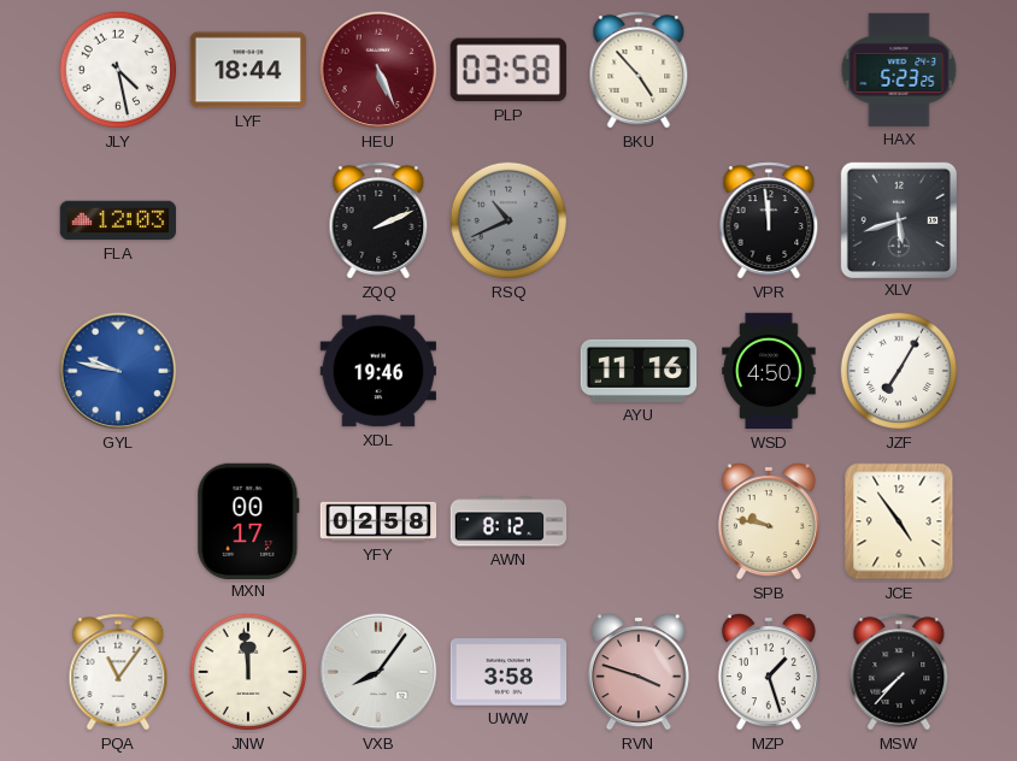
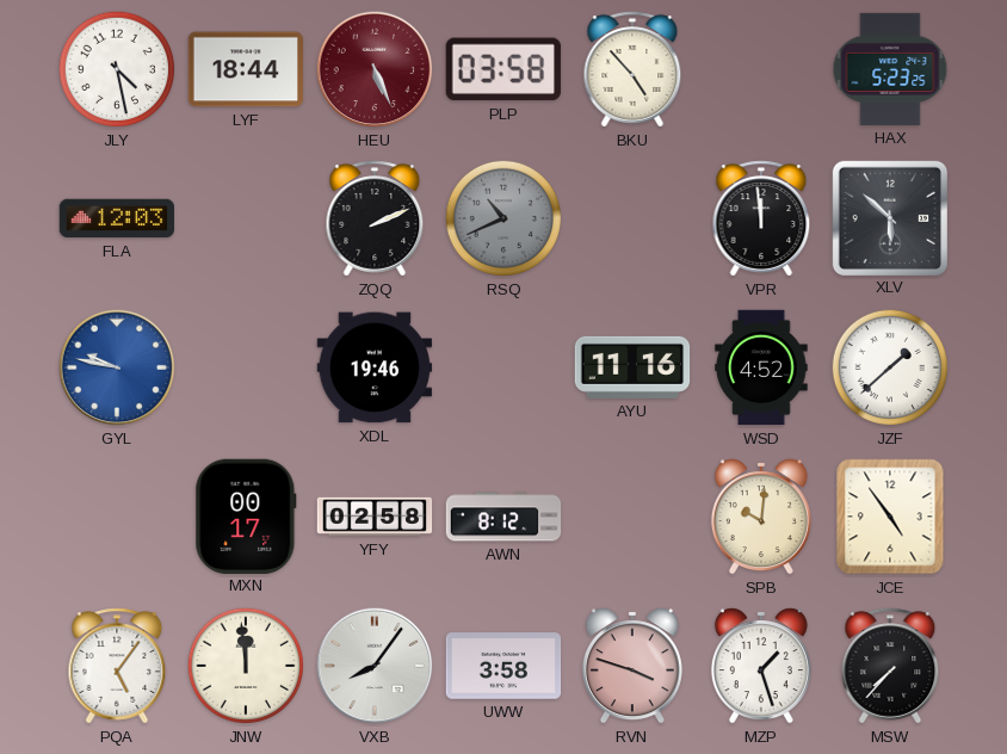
XLV: 5:42 -> 5:52
WSD: 4:50 -> 4:52
JZF: 7:05 -> 1:38
SPB: 9:47 -> 10:01
PQA: 11:06 -> 5:06
